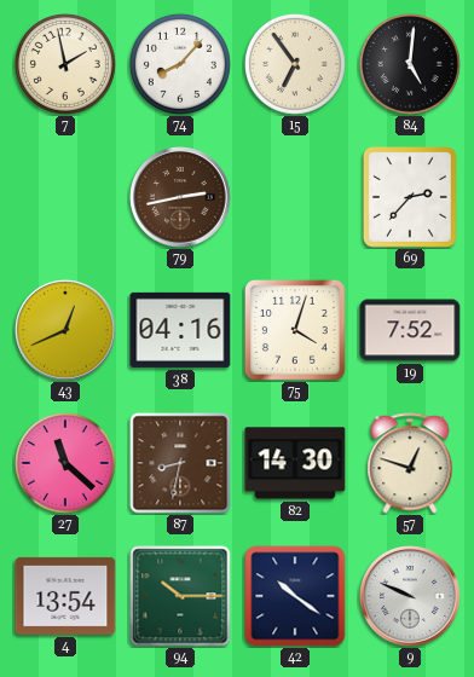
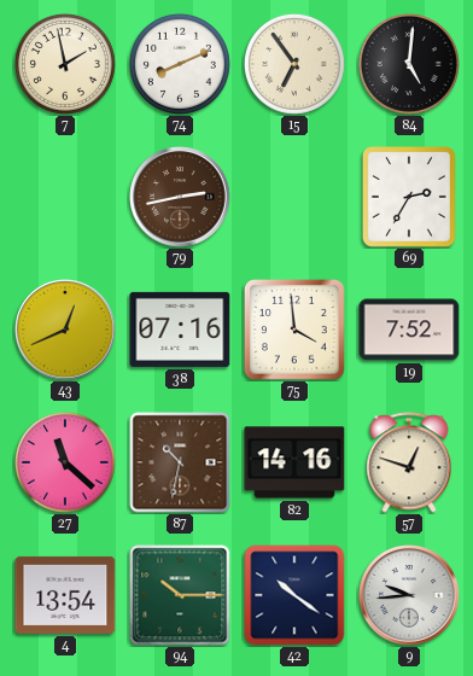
74: 8:07 -> 8:11
69: 2:37 -> 2:35
38: 04:16 -> 07:16
75: 4:03 -> 3:59
87: 8:32 -> 10:32
82: 14:30 -> 14:16
9: 9:49 -> 9:44
